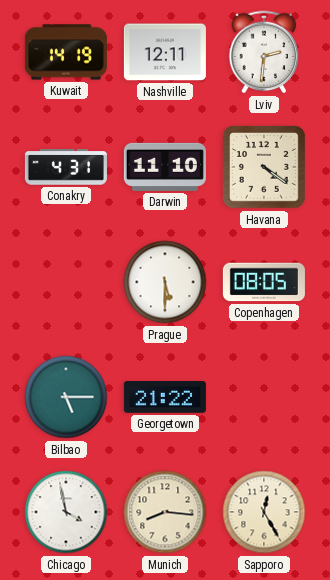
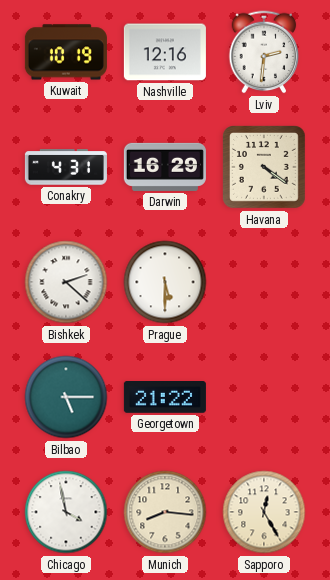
Kuwait: 14:19 -> 10:19
Nashville: 12:11 -> 12:16
Darwin: 11:10 -> 16:29
Bishkek: none -> 2:22
Copenhagen: 08:05 -> none
